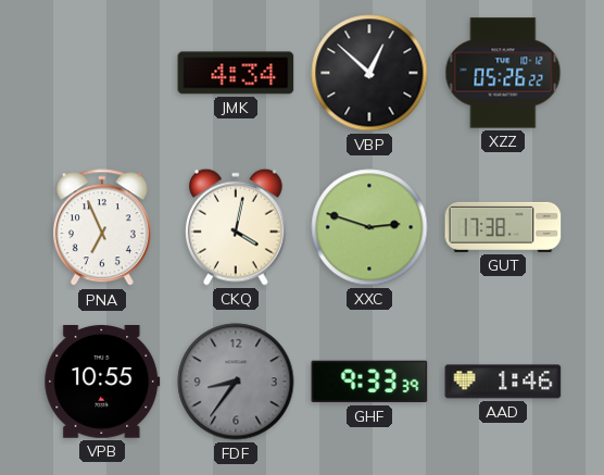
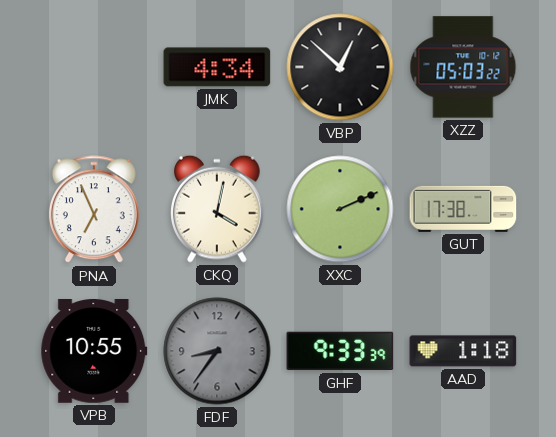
XZZ: 05:26 -> 05:03
XXC: 2:48 -> 2:11
AAD: 1:46 -> 1:18
